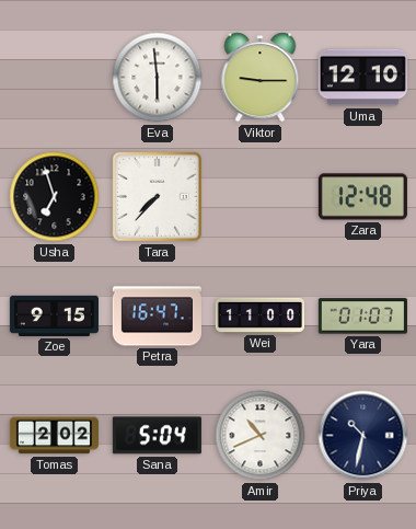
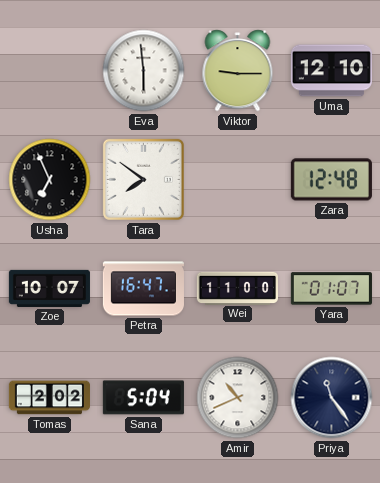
Usha: 6:57 -> 6:56
Tara: 7:37 -> 7:51
Zoe: 9:15 -> 10:07
Priya: 10:32 -> 11:24
